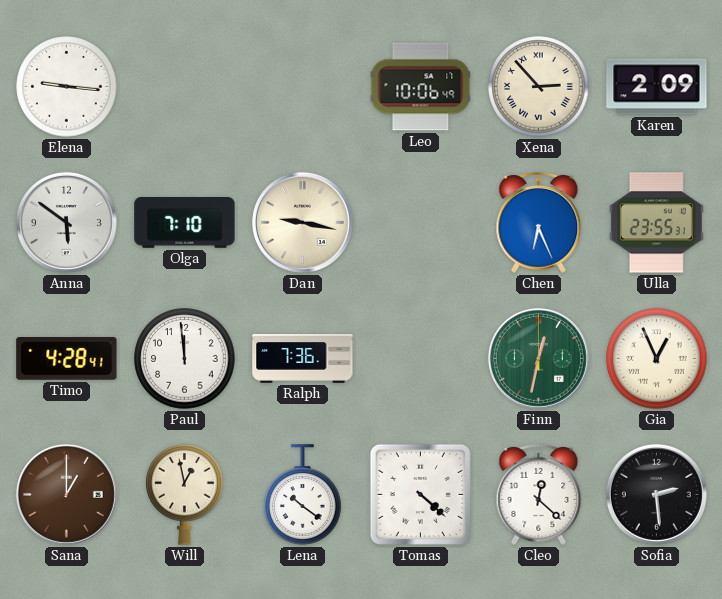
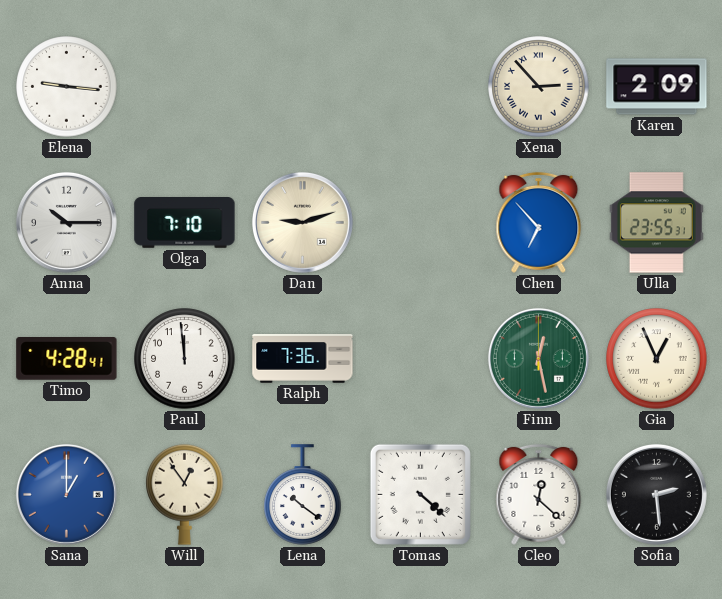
Leo: 10:06 -> none
Anna: 5:51 -> 10:15
Dan: 9:17 -> 9:12
Chen: 6:26 -> 6:53
Finn: 12:32 -> 12:28
Sana dial: brown -> blue
Will: 12:58 -> 12:54
